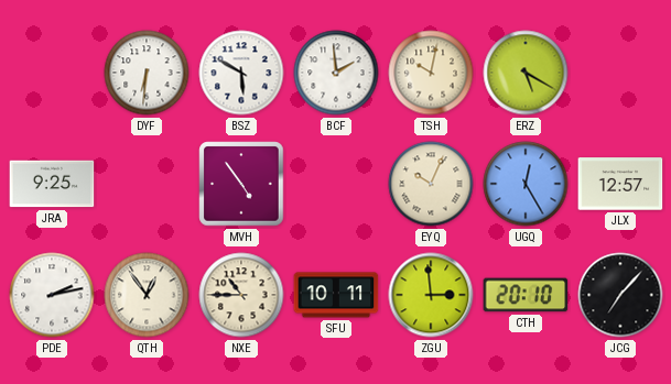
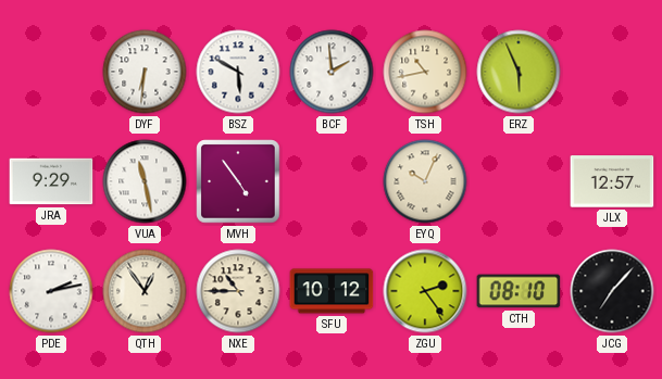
TSH: 10:02 -> 10:43
ERZ: 5:20 -> 5:56
JRA: 9:25 -> 9:29
VUA: none -> 11:28
UGQ: 12:25 -> none
SFU: 10:11 -> 10:12
ZGU: 2:59 -> 2:24
CTH: 20:10 -> 08:10
